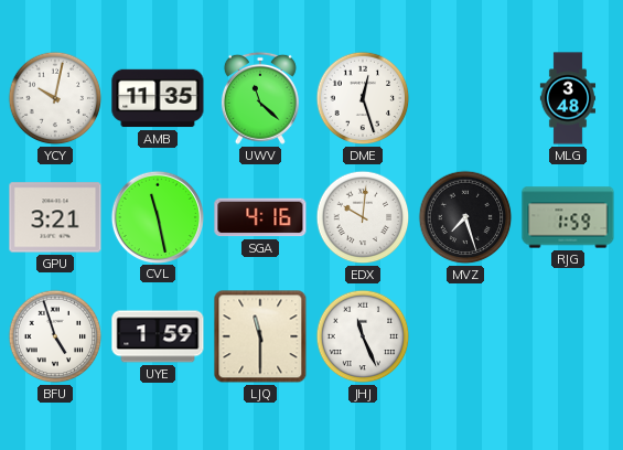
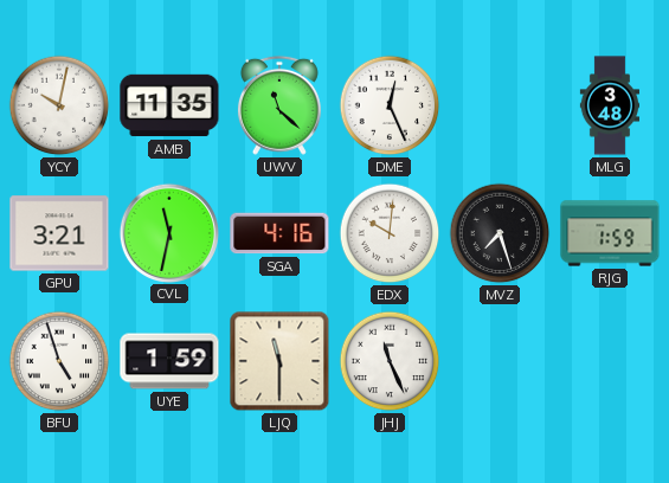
DME: 12:27 -> 12:26
CVL: 11:28 -> 11:32
